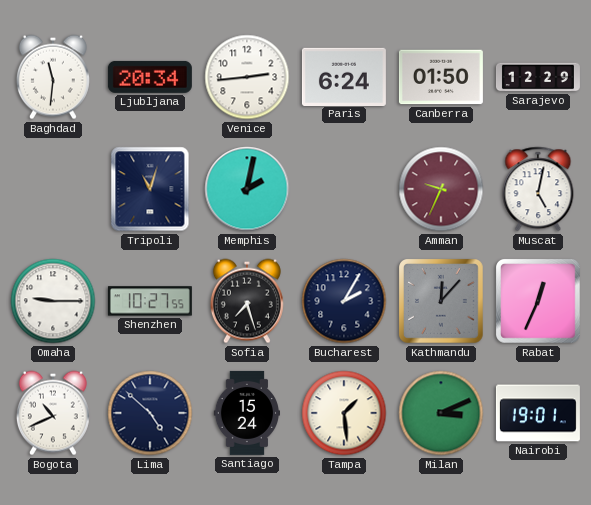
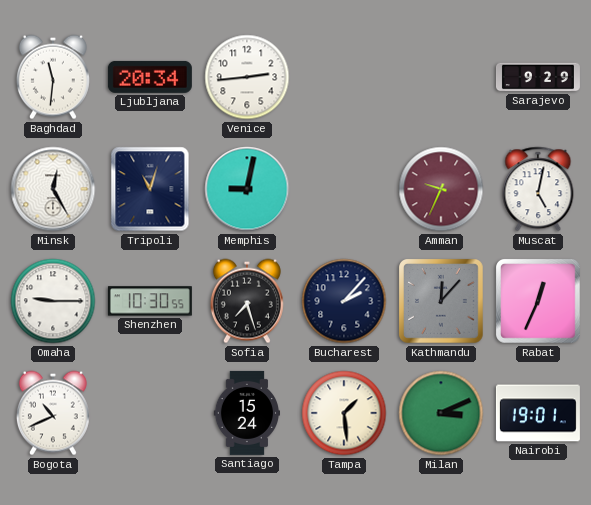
Paris: 6:24 -> none
Canberra: 01:50 -> none
Sarajevo: 12:29 -> 9:29
Minsk: none -> 12:25
Memphis: 2:02 -> 9:02
Shenzhen: 10:27 -> 10:30
Bucharest: 2:05 -> 2:07
Lima: 4:52 -> none
